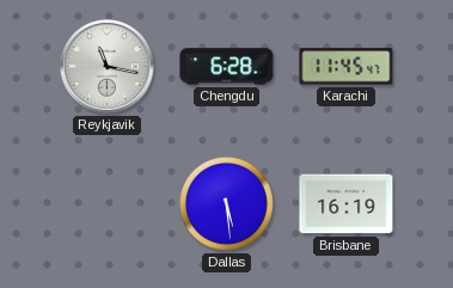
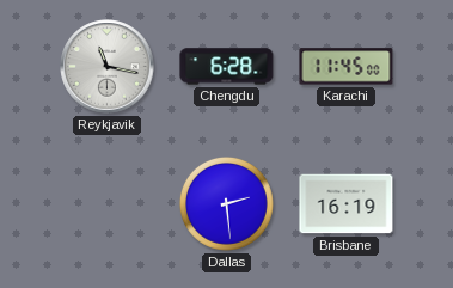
Karachi: 11:45:47 -> 11:45:00
Dallas: 5:29 -> 2:29
